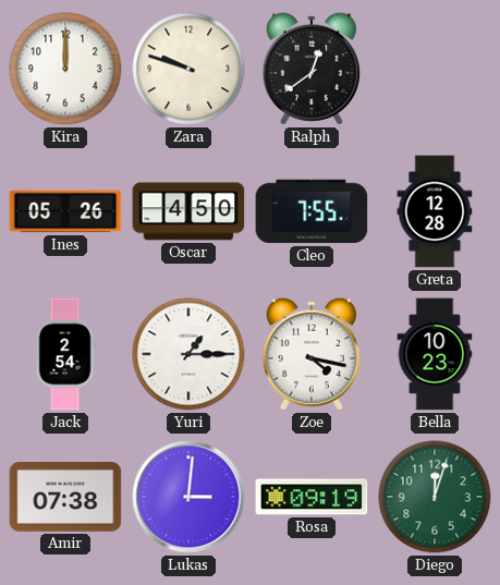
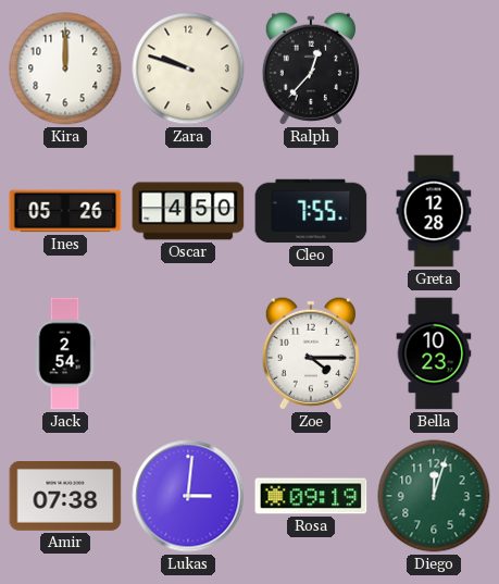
Ralph: 12:39 -> 12:37
Yuri: 1:15 -> none
Zoe: 4:17 -> 4:15
